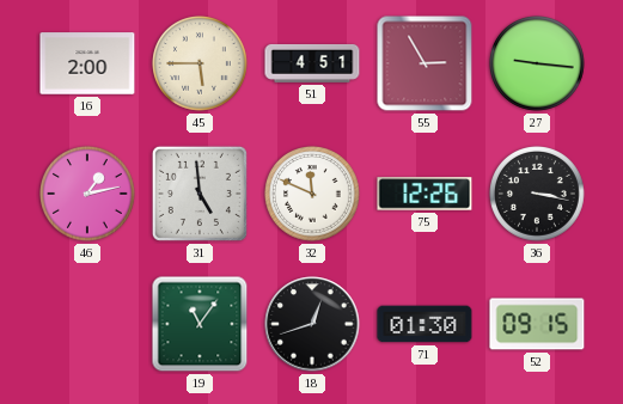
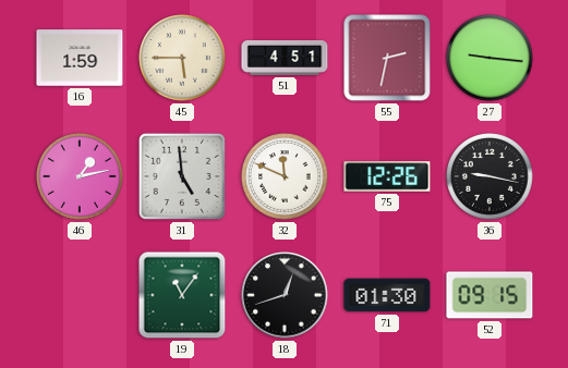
16: 2:00 -> 1:59
55: 2:55 -> 2:32
36: 3:17 -> 9:17
